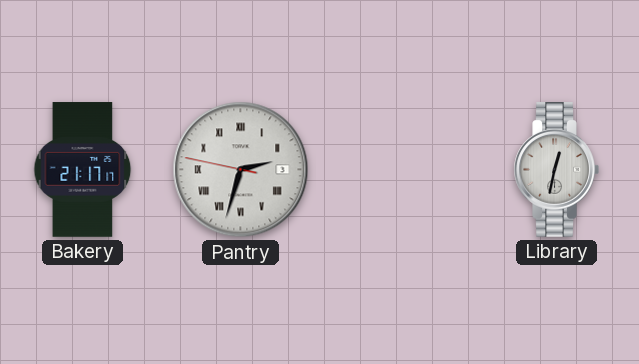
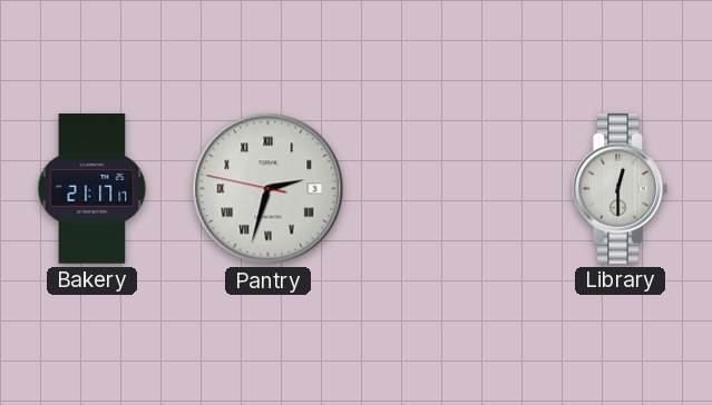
Library: 12:32 -> 12:30
